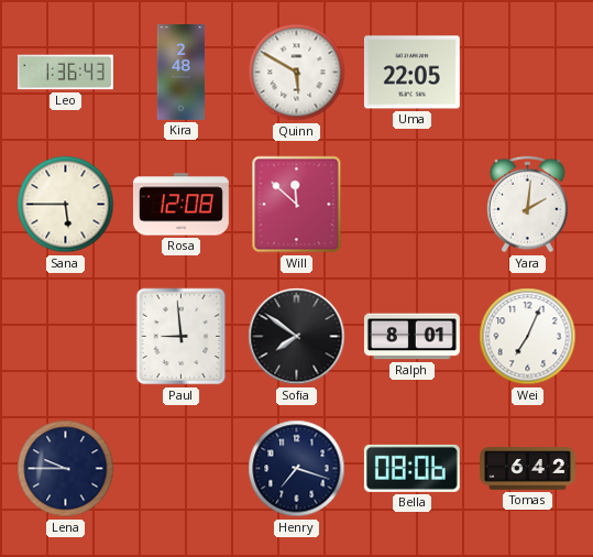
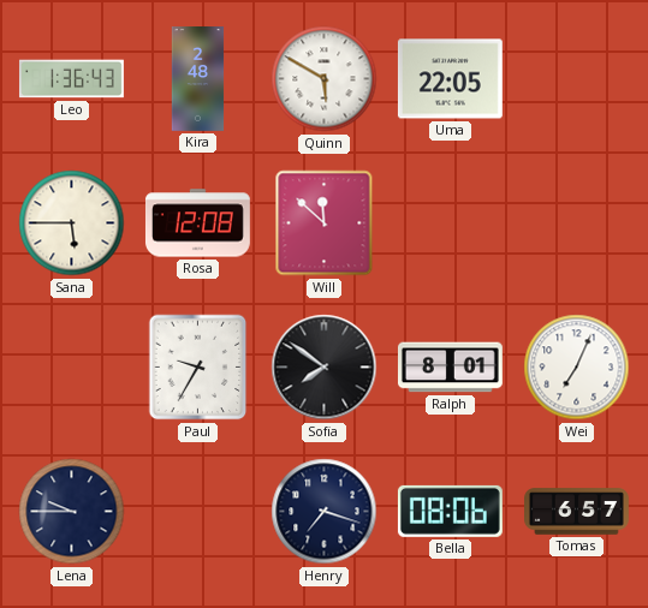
Yara: 2:01 -> none
Paul: 8:59 -> 9:35
Tomas: 6:42 -> 6:57
